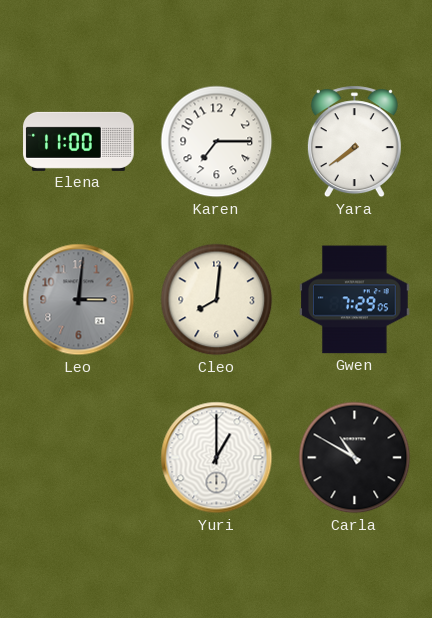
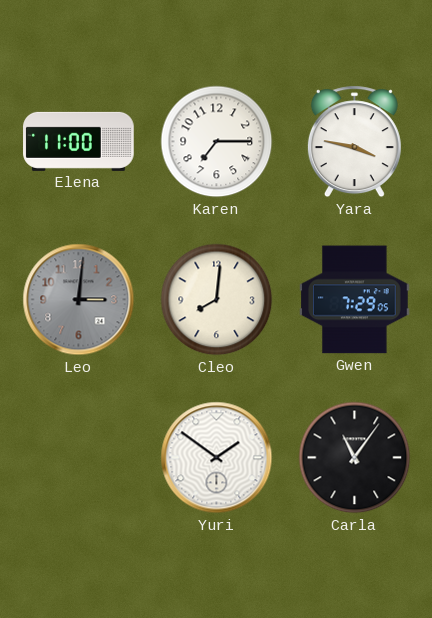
Yara: 7:39 -> 3:47
Yuri: 1:00 -> 1:51
Carla: 10:50 -> 11:06
